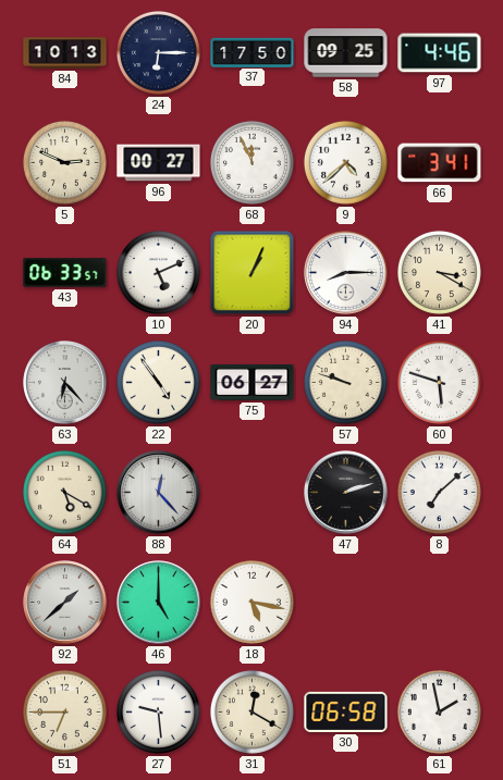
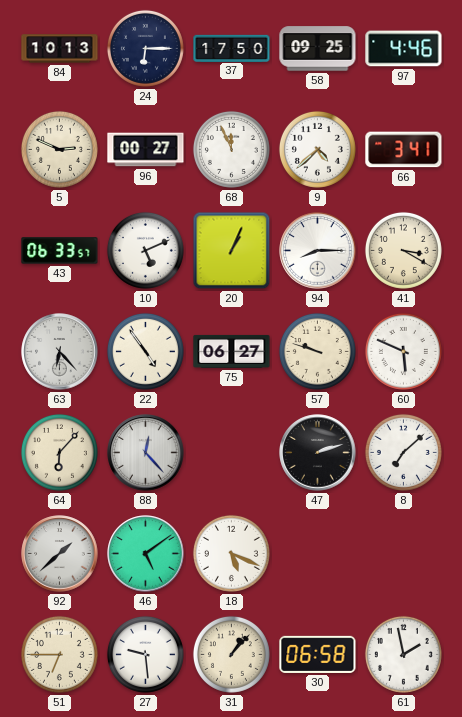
60: 5:48 -> 5:49
64: 5:20 -> 6:07
46: 5:00 -> 5:09
18: 5:17 -> 5:19
31: 12:20 -> 1:07
